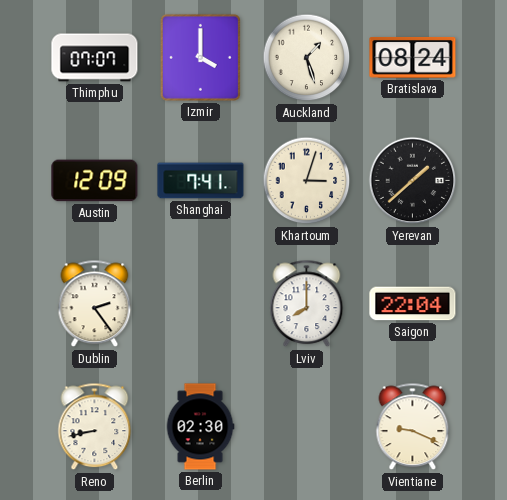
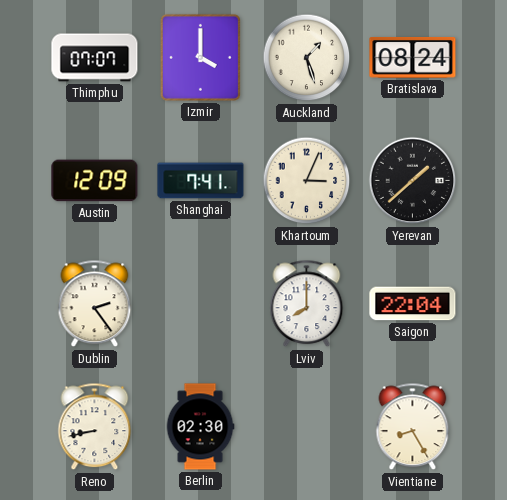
Khartoum: 3:03 -> 3:04
Vientiane: 9:19 -> 8:25
